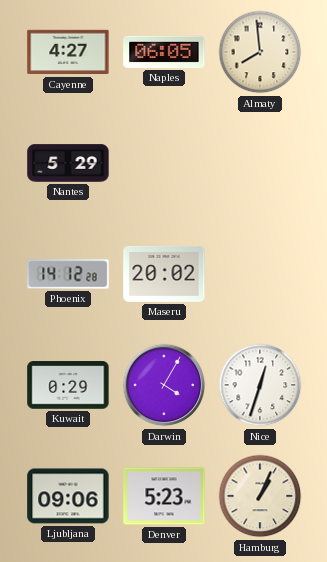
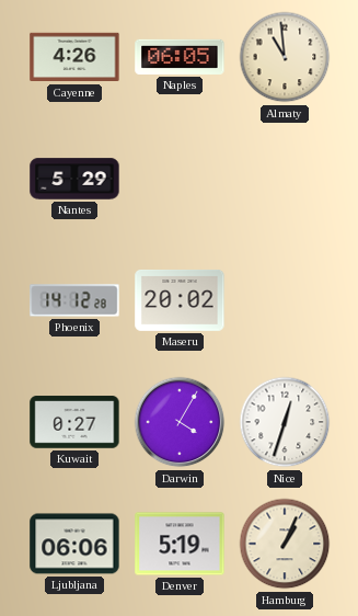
Cayenne: 4:27 -> 4:26
Almaty: 7:59 -> 10:59
Kuwait: 0:29 -> 0:27
Ljubljana: 09:06 -> 06:06
Denver: 5:23 -> 5:19
